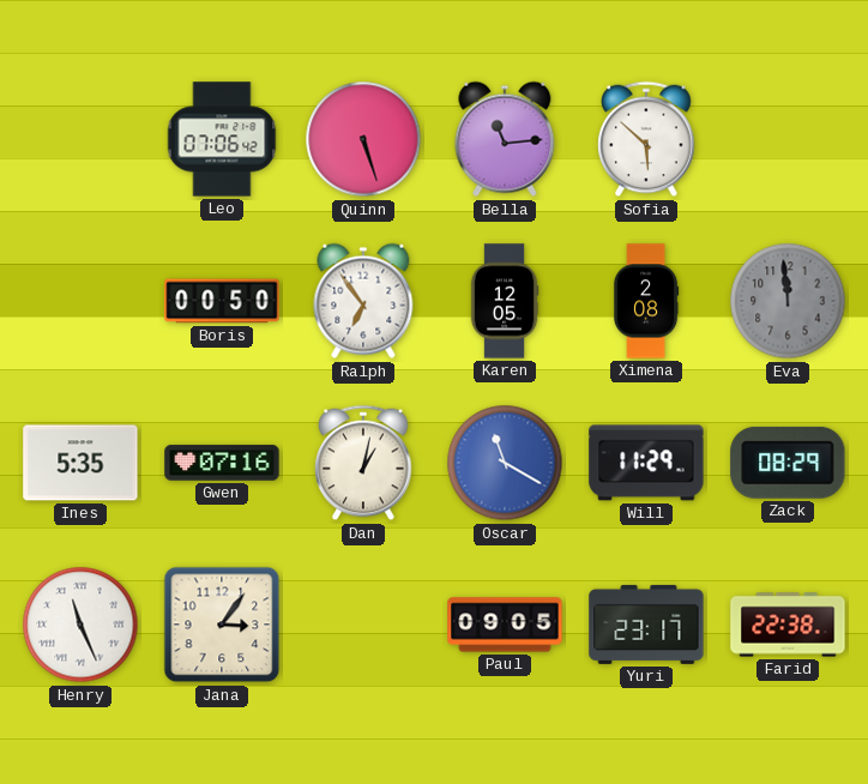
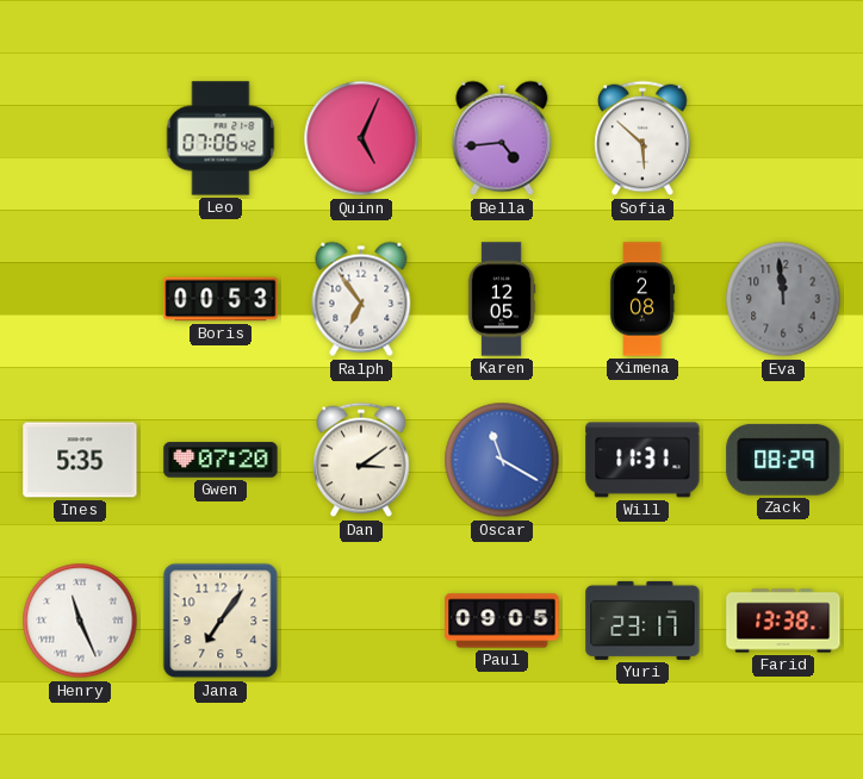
Quinn: 5:27 -> 5:04
Bella: 11:14 -> 4:44
Boris: 00:50 -> 00:53
Gwen: 07:16 -> 07:20
Dan: 1:02 -> 3:09
Will: 11:29 -> 11:31
Jana: 3:06 -> 7:06
Farid: 22:38 -> 13:38
